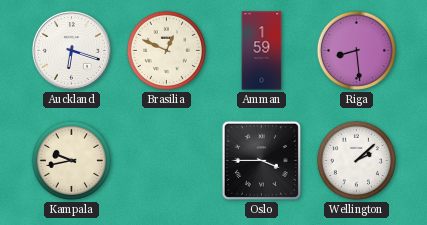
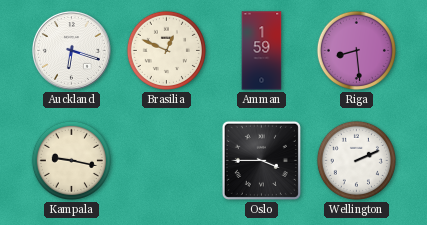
Kampala: 9:43 -> 9:17
Wellington: 2:08 -> 2:11
